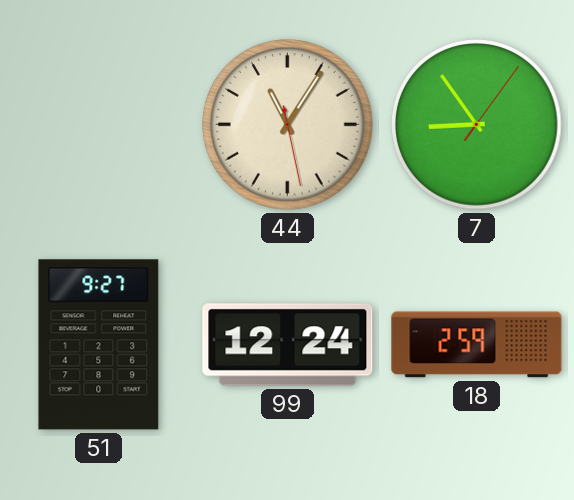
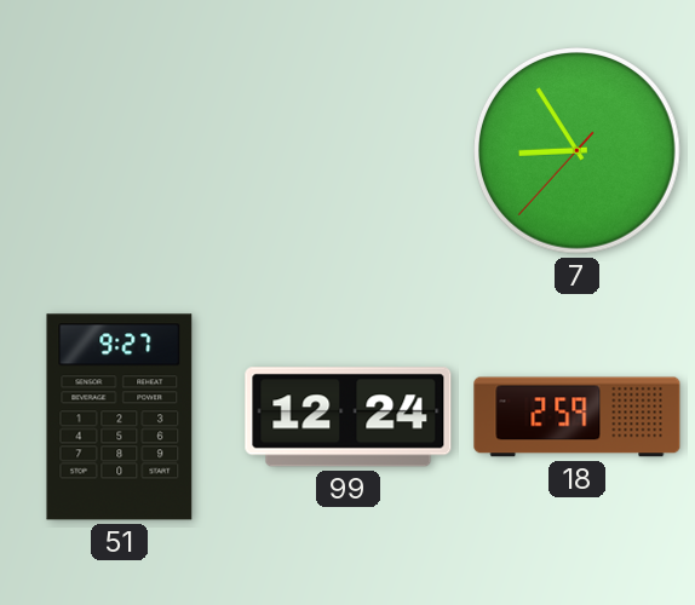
44: 11:05 -> none
7: 8:54:06 -> 8:54:37
